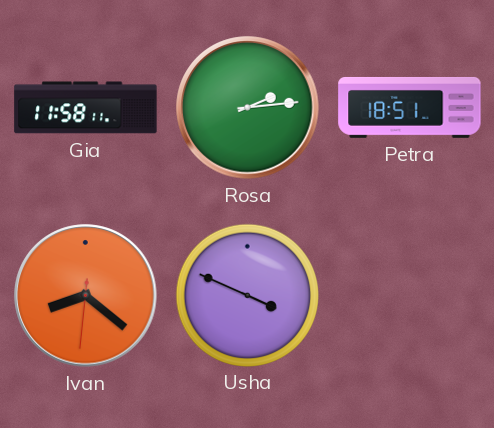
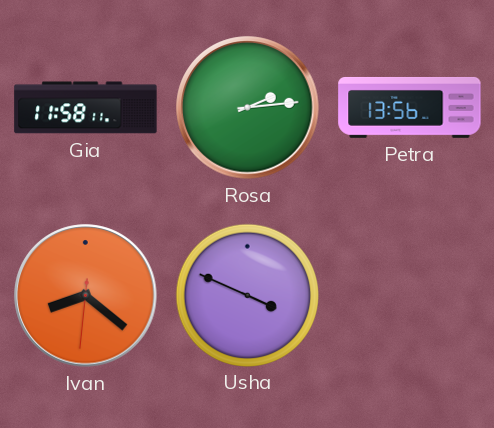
Petra: 18:51 -> 13:56
